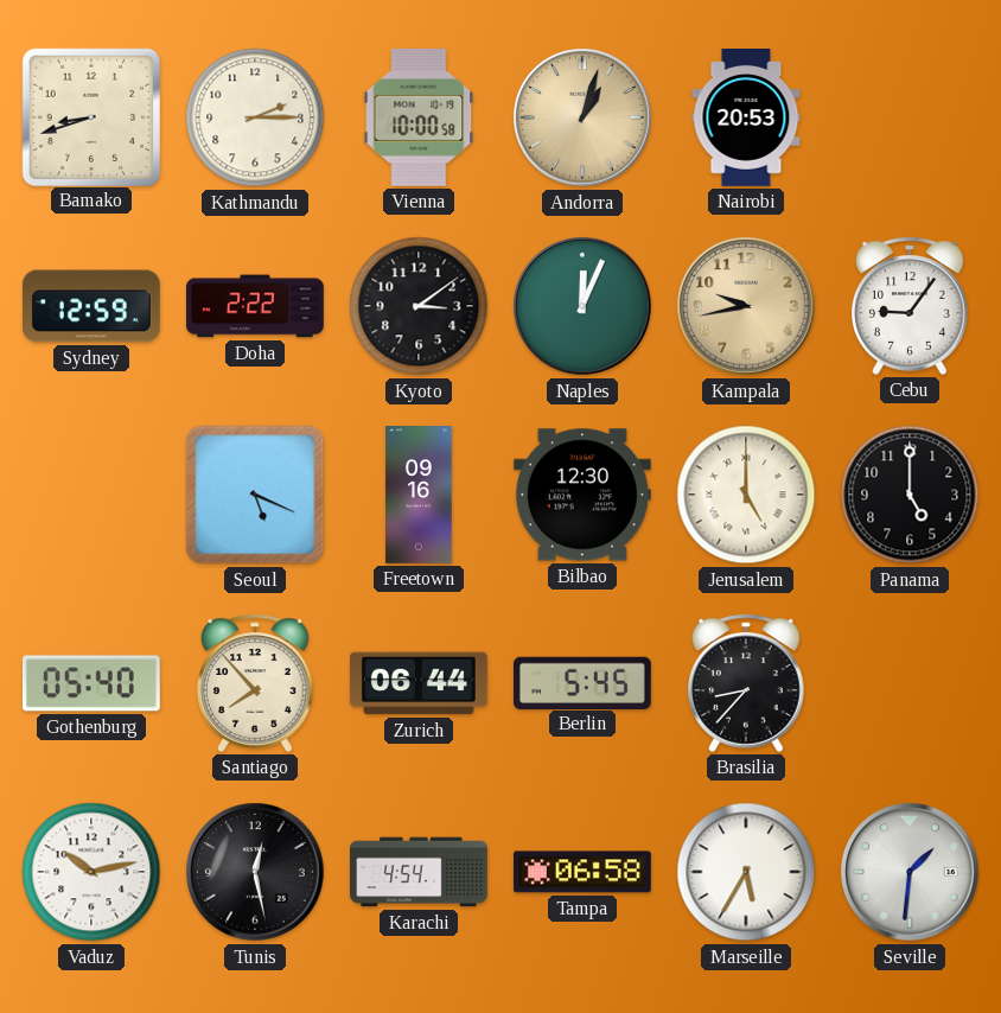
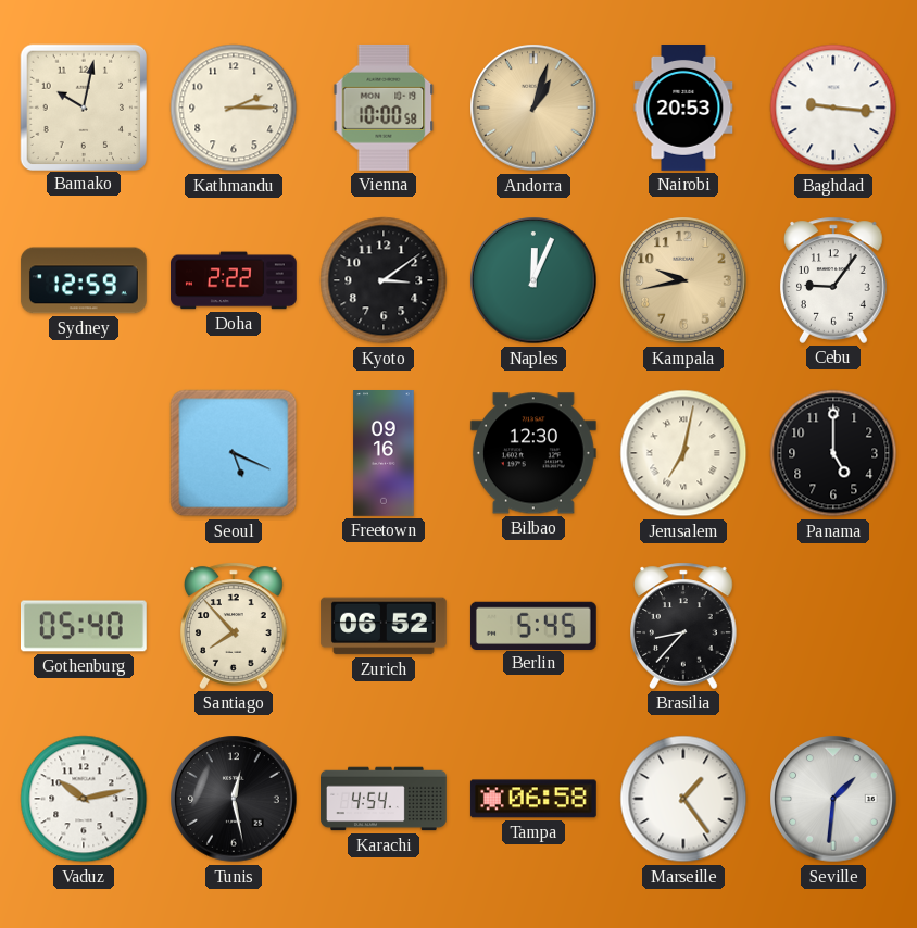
Bamako: 8:42 -> 10:02
Baghdad: none -> 9:16
Jerusalem: 5:00 -> 7:02
Zurich: 06:44 -> 06:52
Marseille: 5:35 -> 1:24
